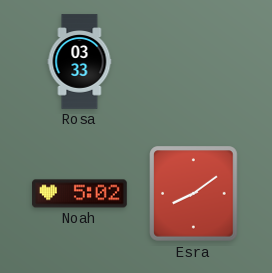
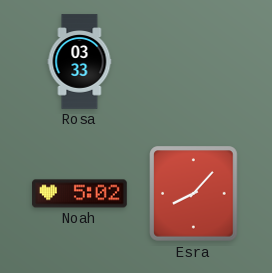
Esra: 8:09 -> 8:07
